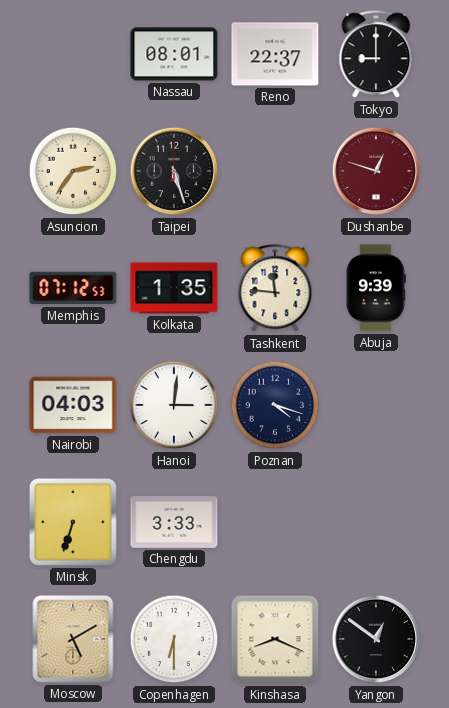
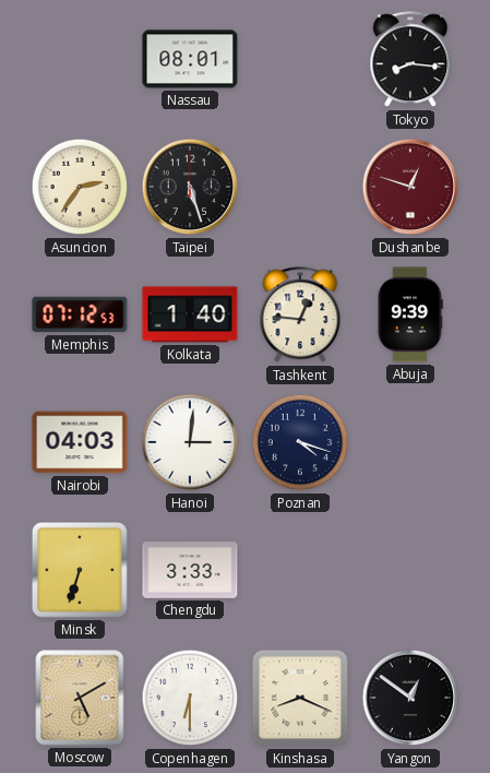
Reno: 22:37 -> none
Tokyo: 9:00 -> 8:16
Kolkata: 1:35 -> 1:40
Tashkent: 11:46 -> 12:46
